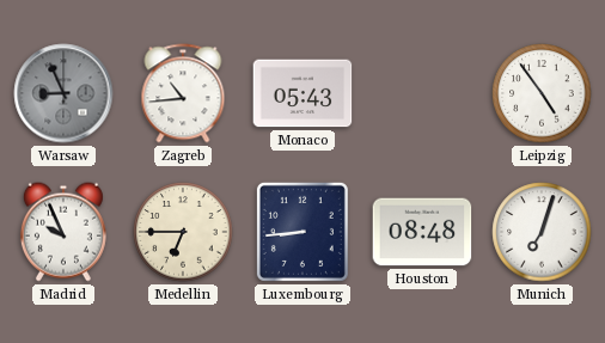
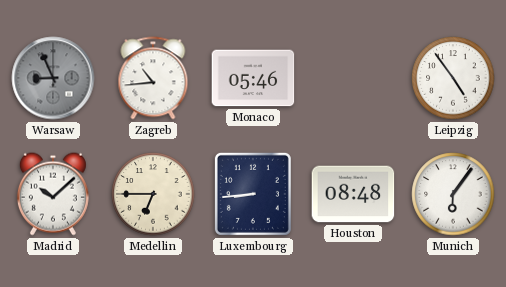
Monaco: 05:43 -> 05:46
Madrid: 9:56 -> 10:08
Munich: 7:03 -> 6:06
